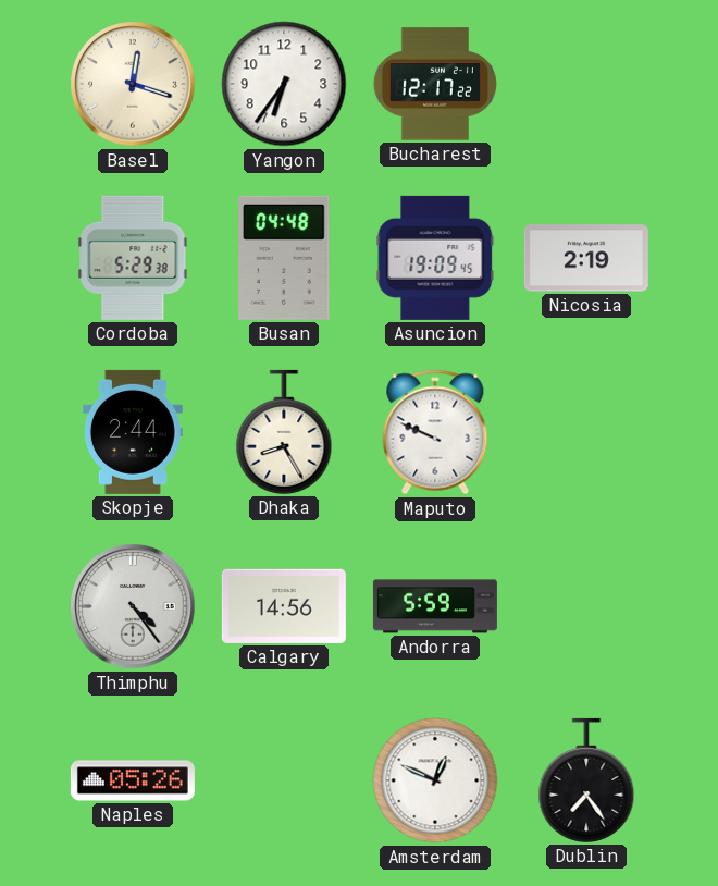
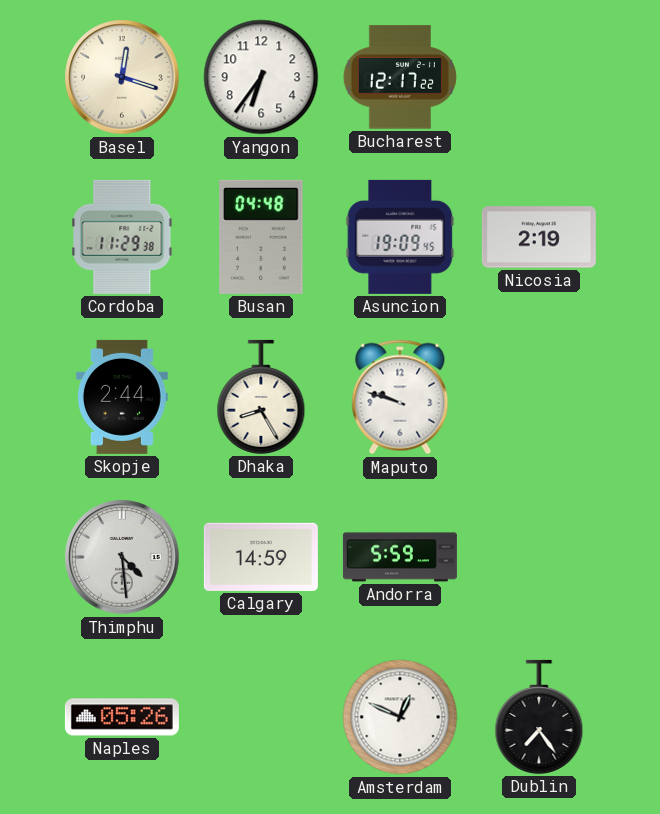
Cordoba: 5:29 -> 11:29
Maputo: 9:49 -> 9:48
Thimphu: 4:24 -> 4:29
Calgary: 14:56 -> 14:59
